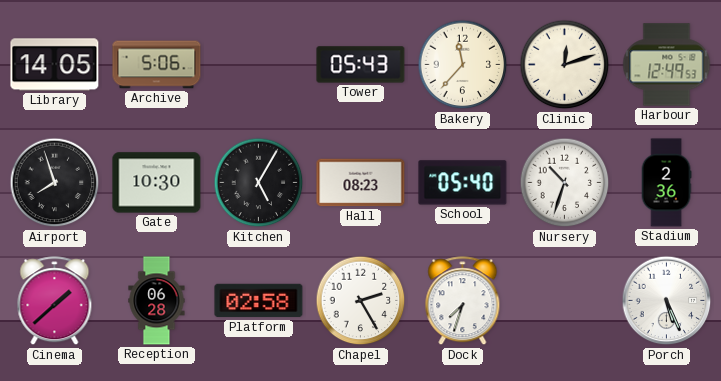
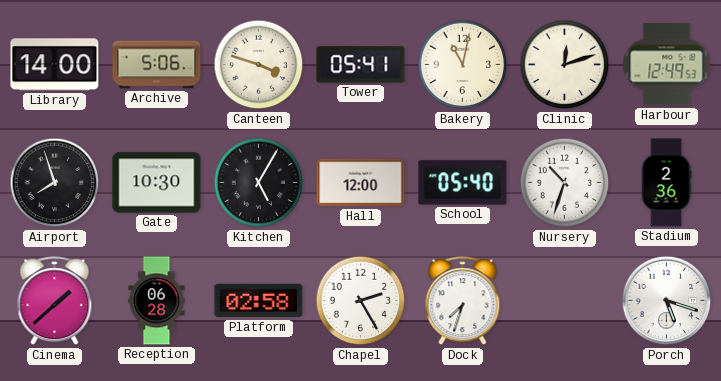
Library: 14:05 -> 14:00
Canteen: none -> 3:48
Tower: 05:43 -> 05:41
Bakery: 11:37 -> 11:02
Hall: 08:23 -> 12:00
Porch: 5:26 -> 5:18
